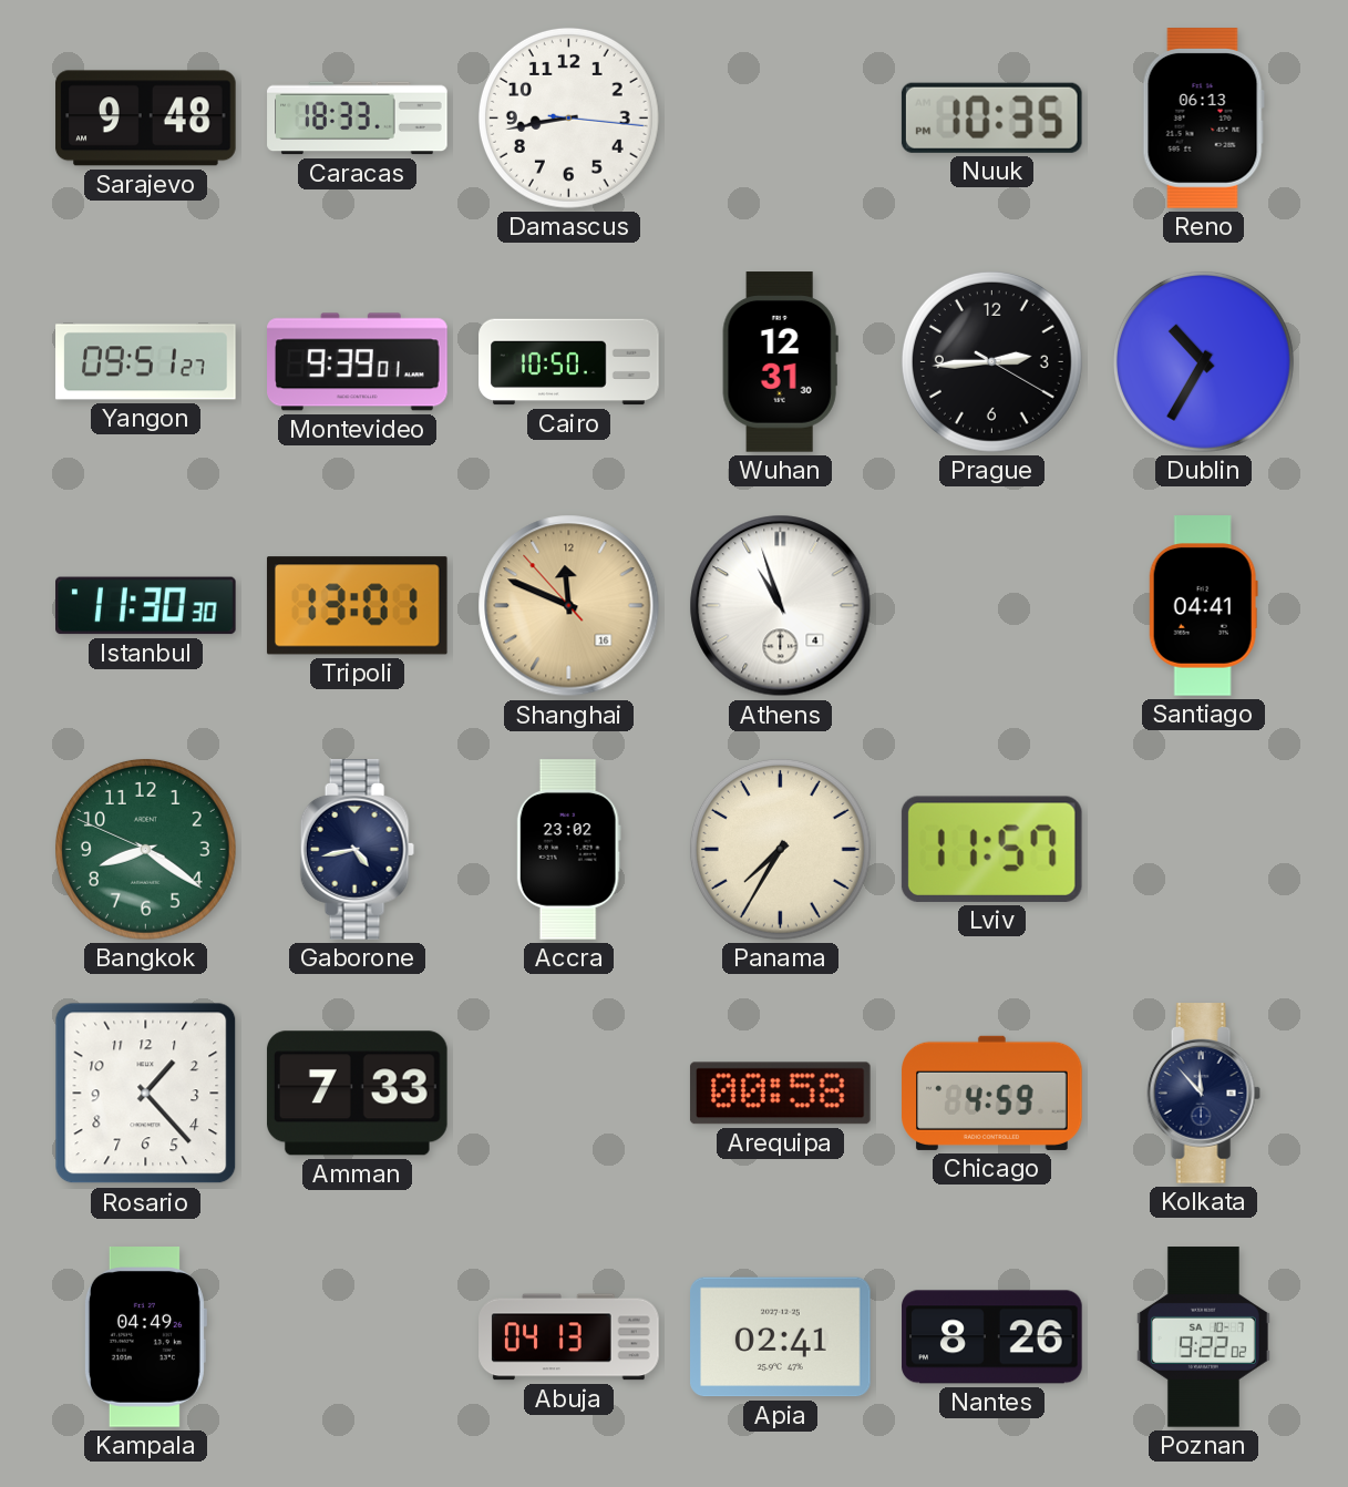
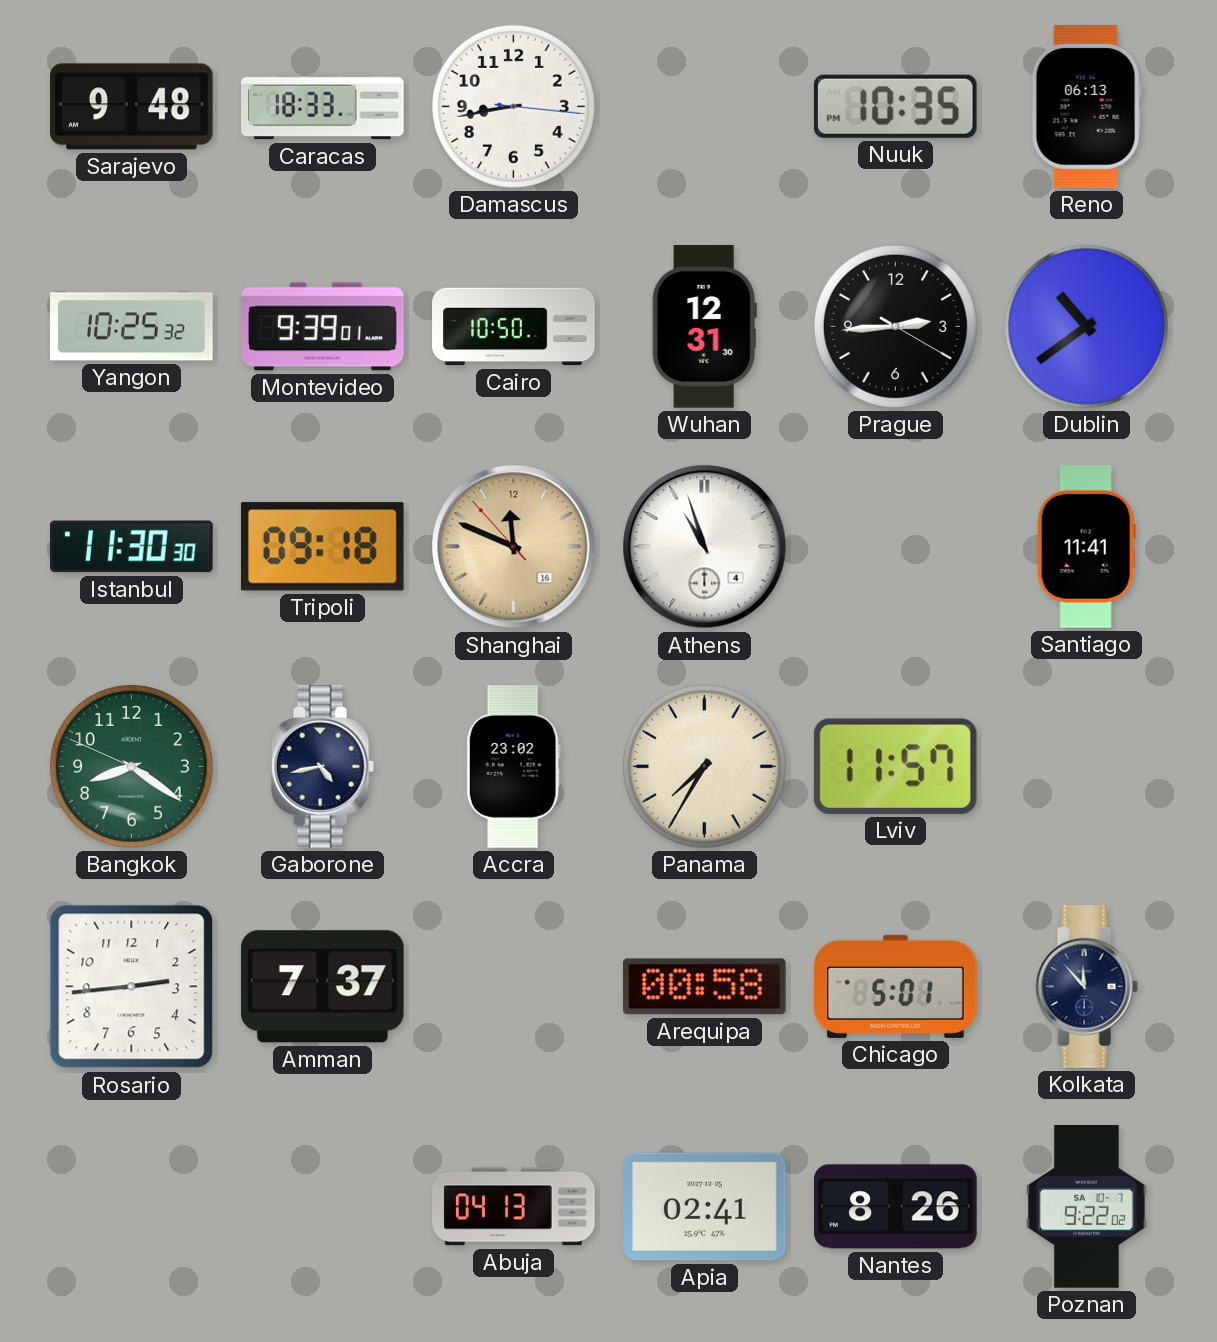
Yangon: 09:51 -> 10:25
Dublin: 10:35 -> 10:39
Tripoli: 13:01 -> 09:18
Santiago: 04:41 -> 11:41
Rosario: 1:23 -> 2:44
Amman: 7:33 -> 7:37
Chicago: 4:59 -> 5:01
Kampala: 04:49 -> none
